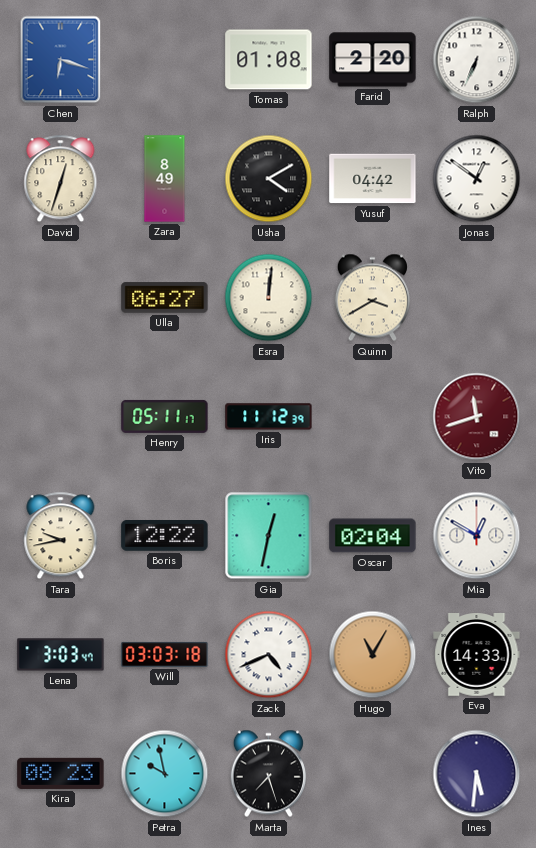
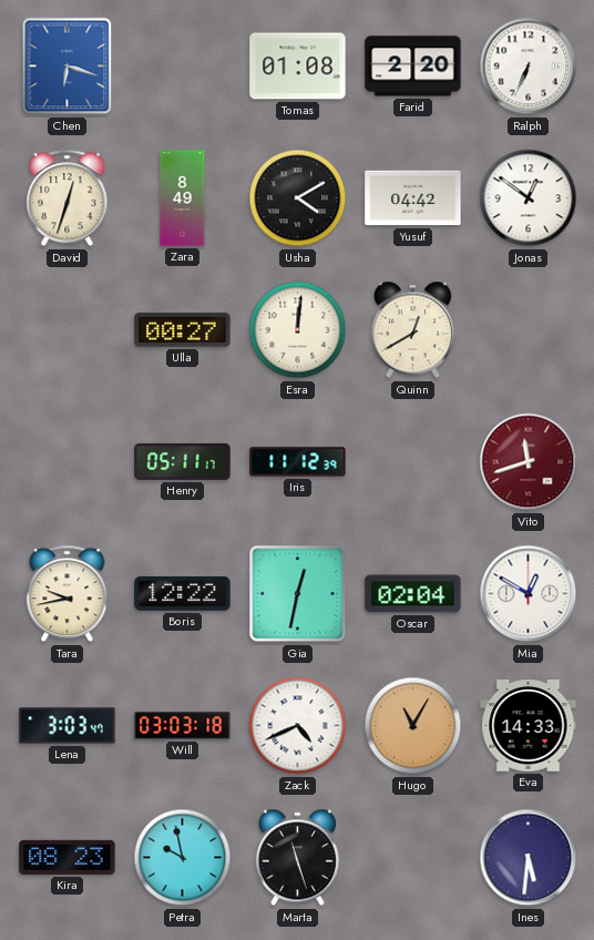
Ulla: 06:27 -> 00:27
Quinn: 3:40 -> 12:40
Marta: 7:27 -> 11:27
